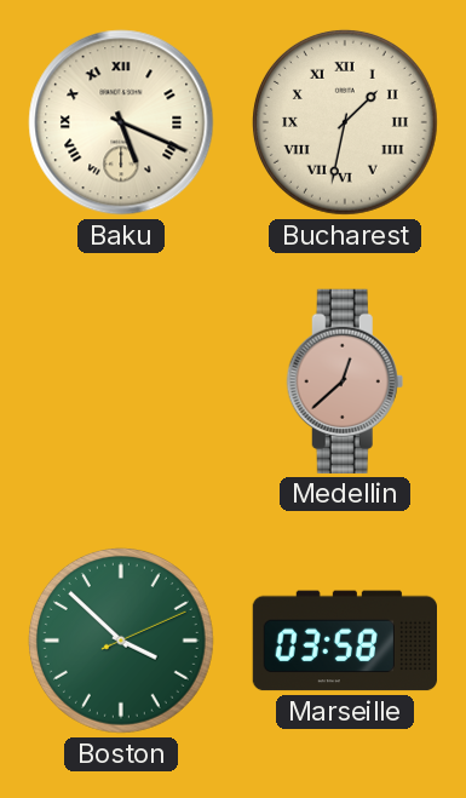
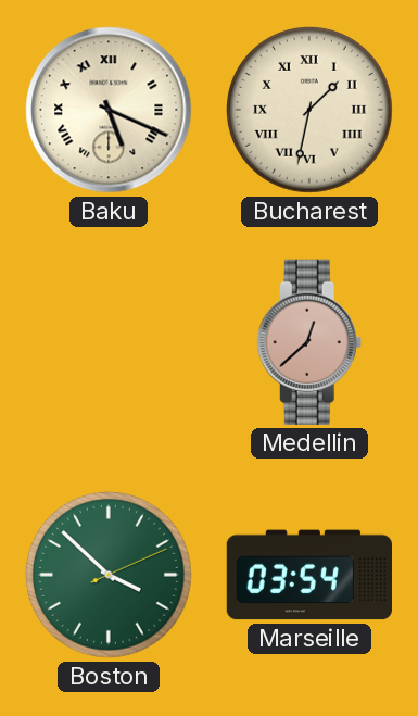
Marseille: 03:58 -> 03:54
